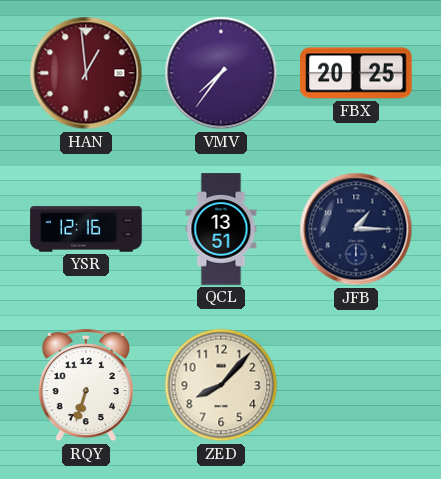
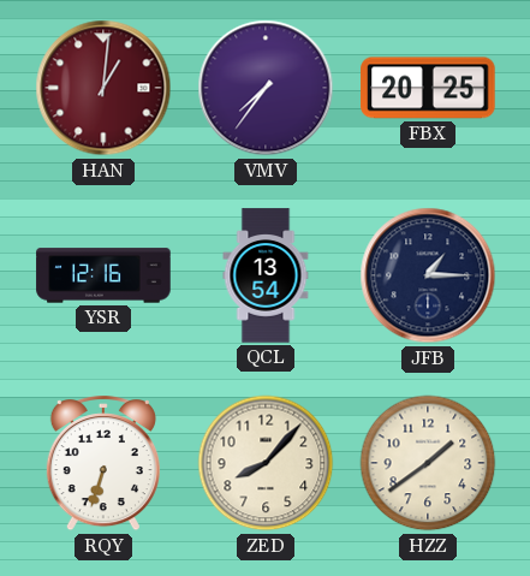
HAN: 12:59 -> 1:01
QCL: 13:51 -> 13:54
HZZ: none -> 1:39
